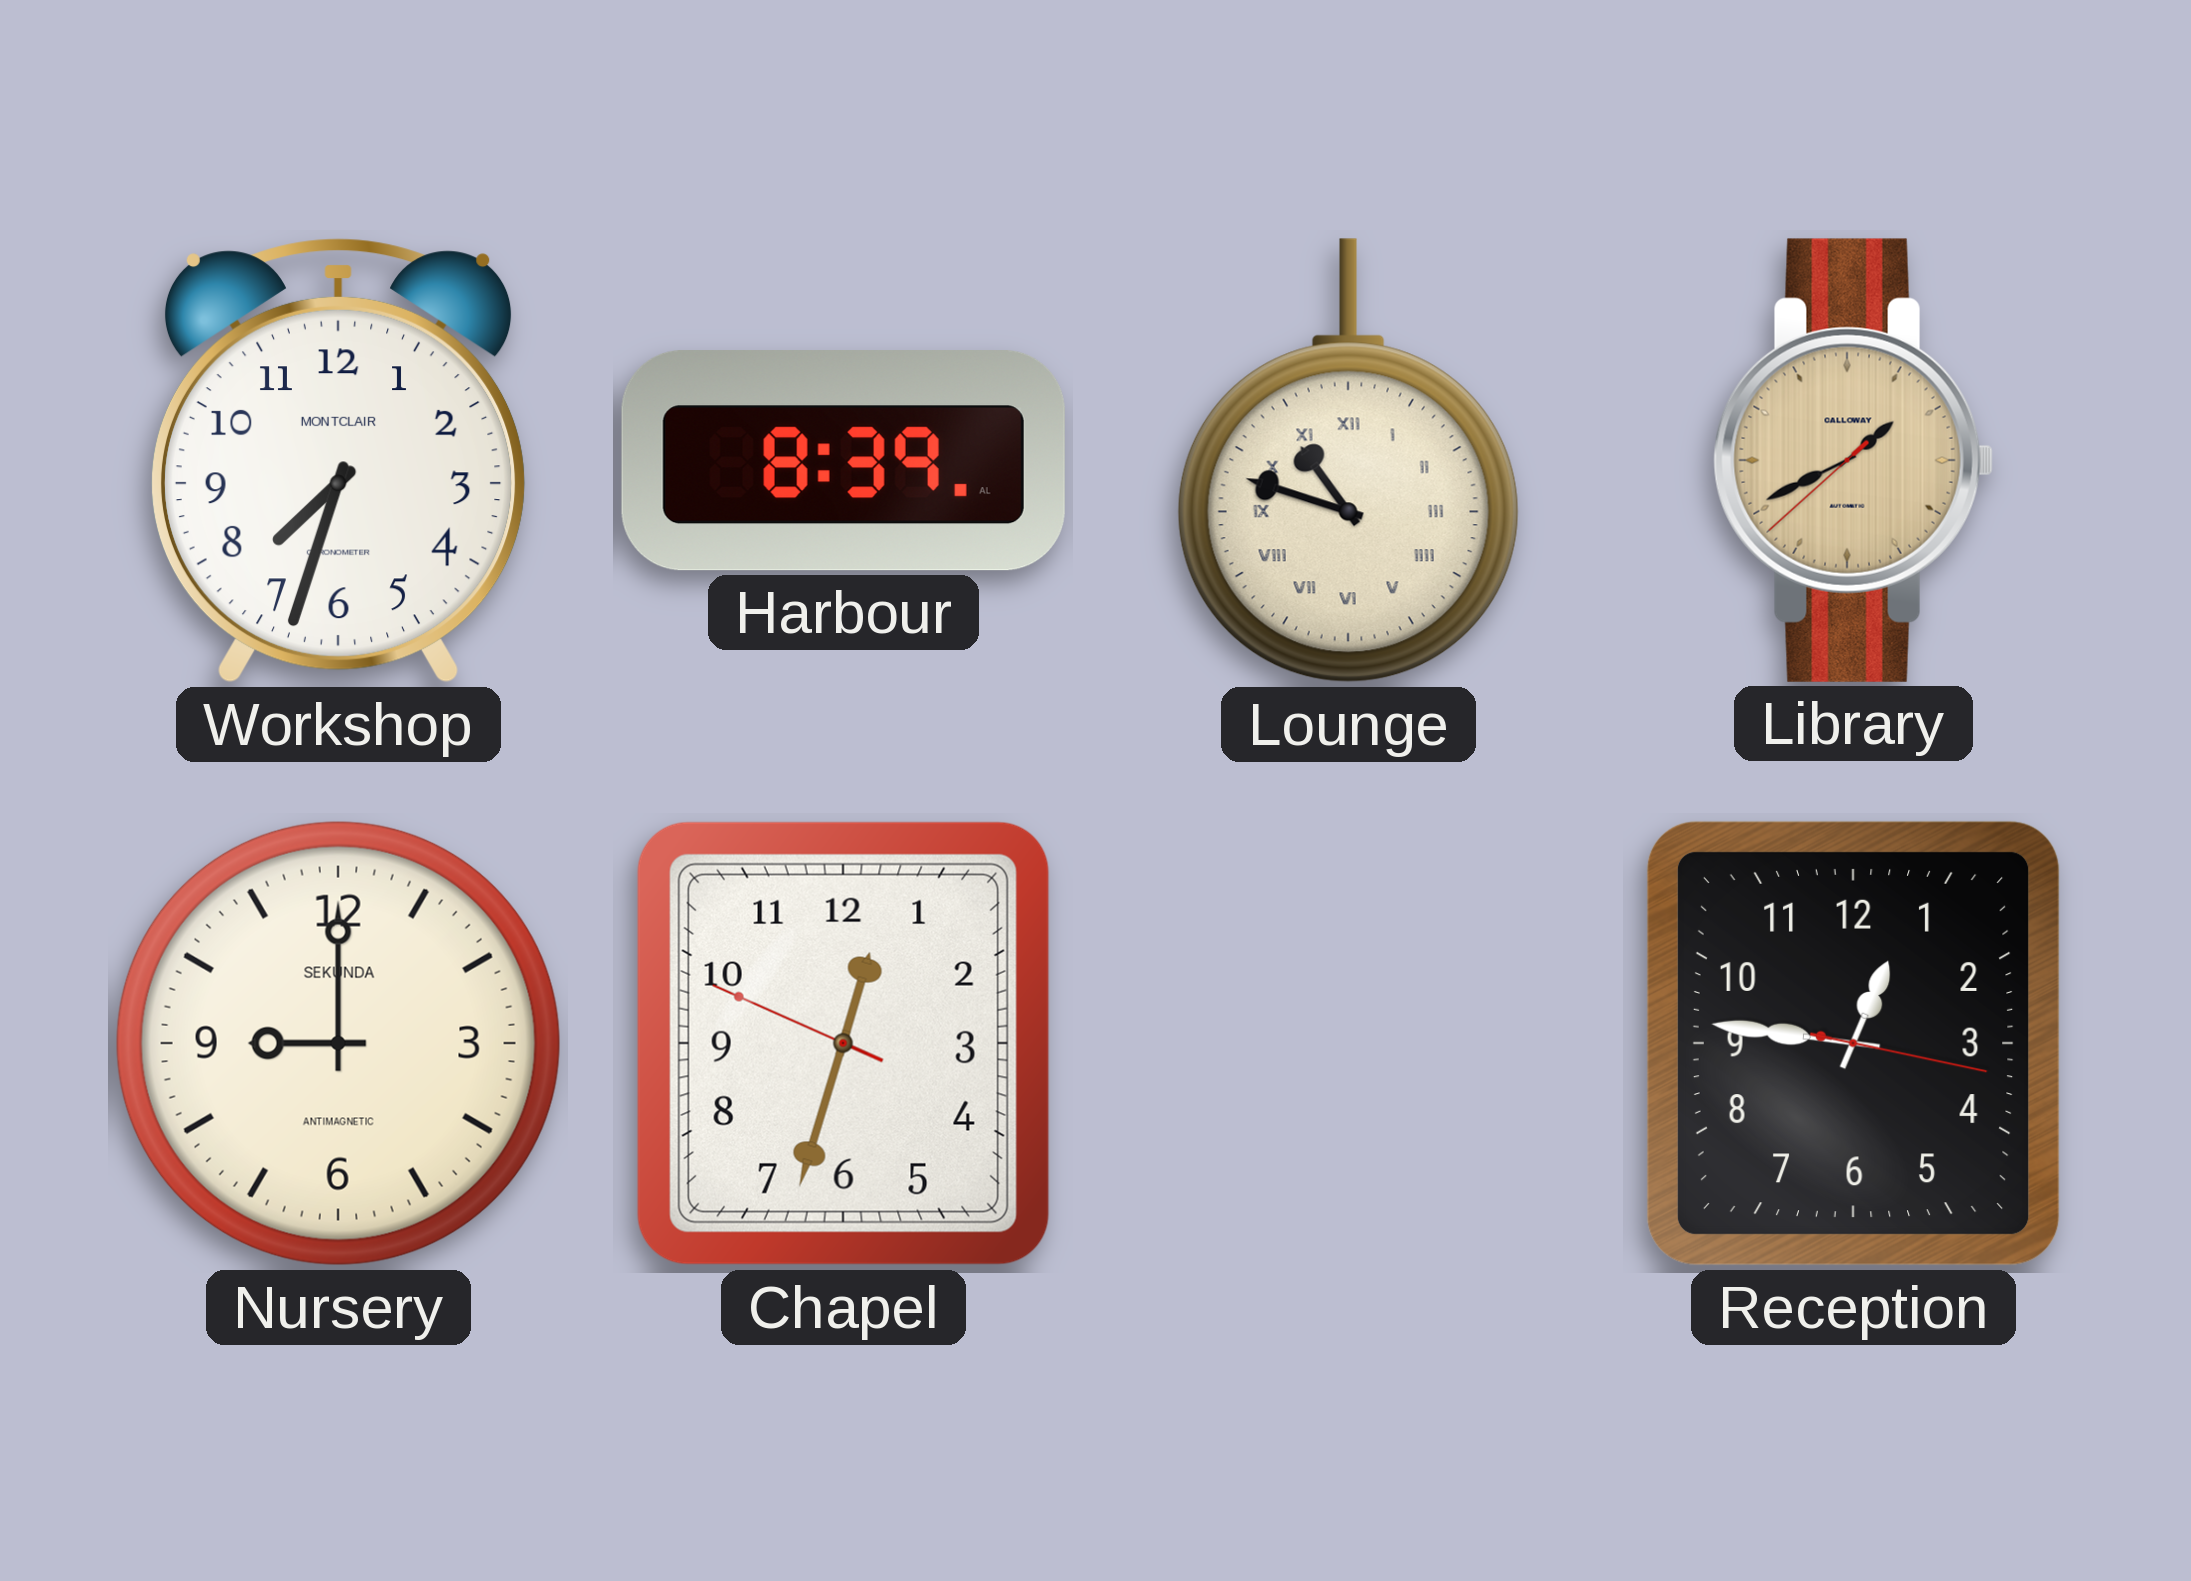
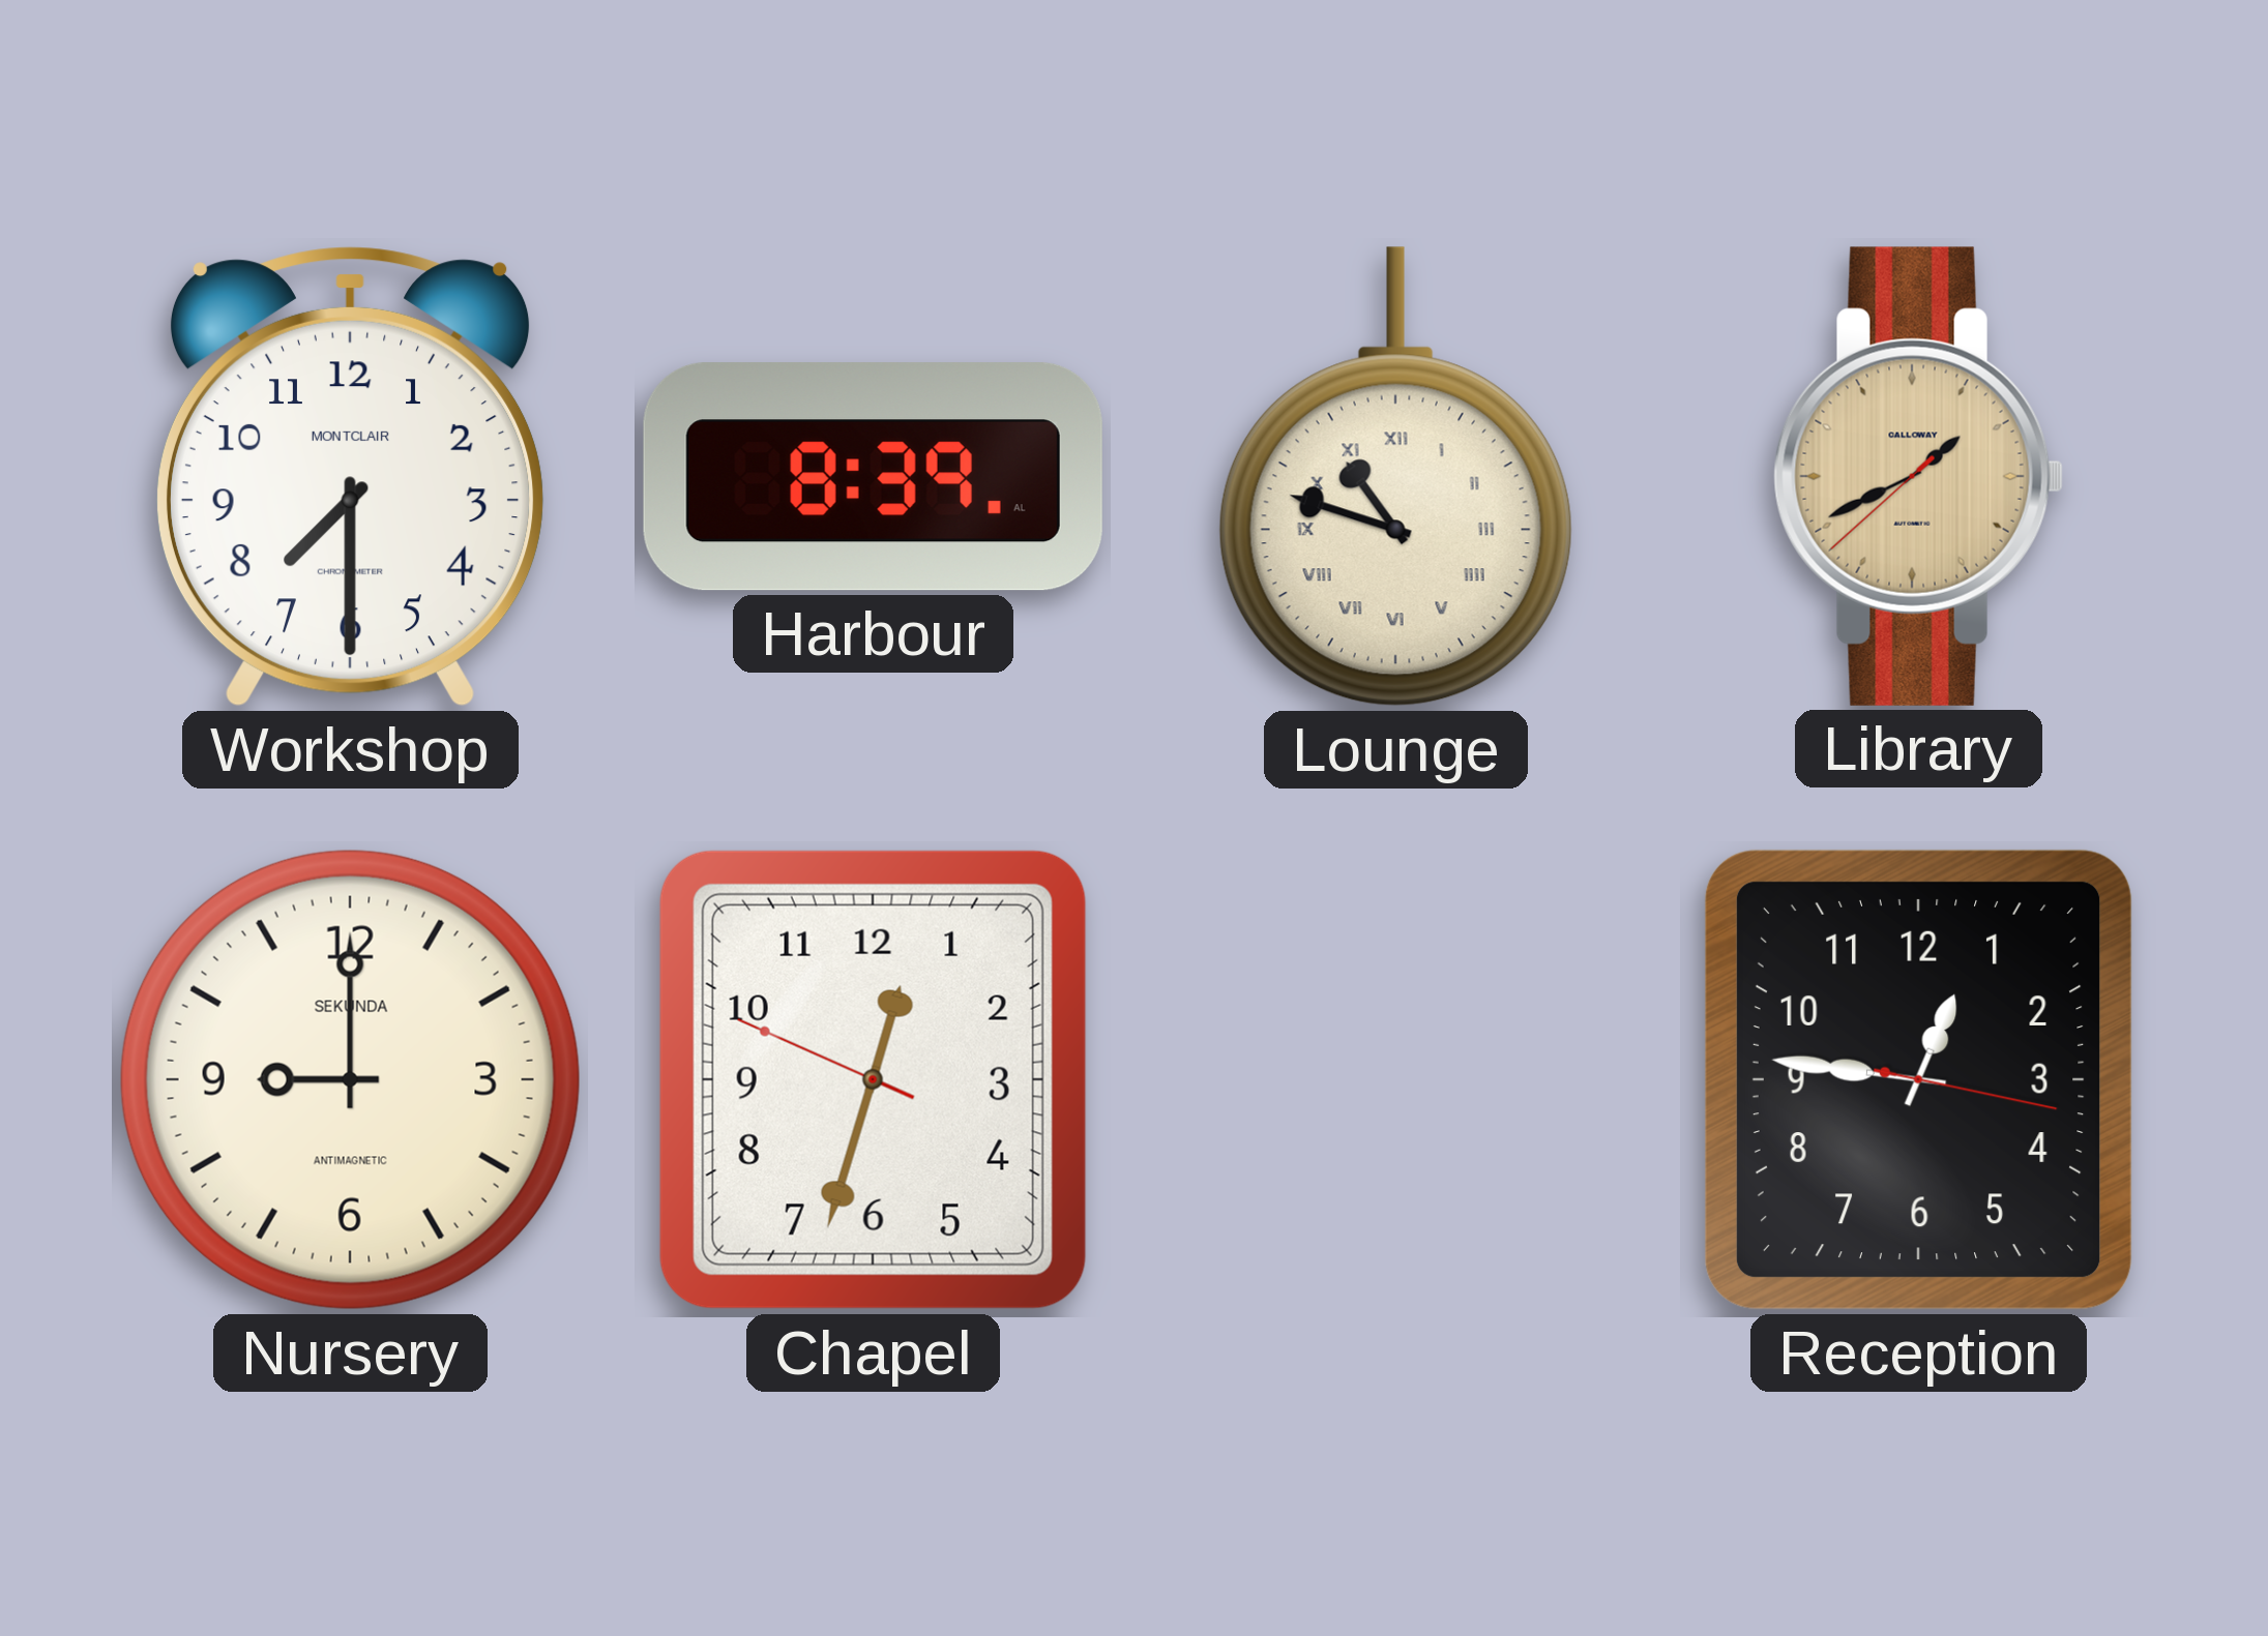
Workshop: 7:33 -> 7:30
